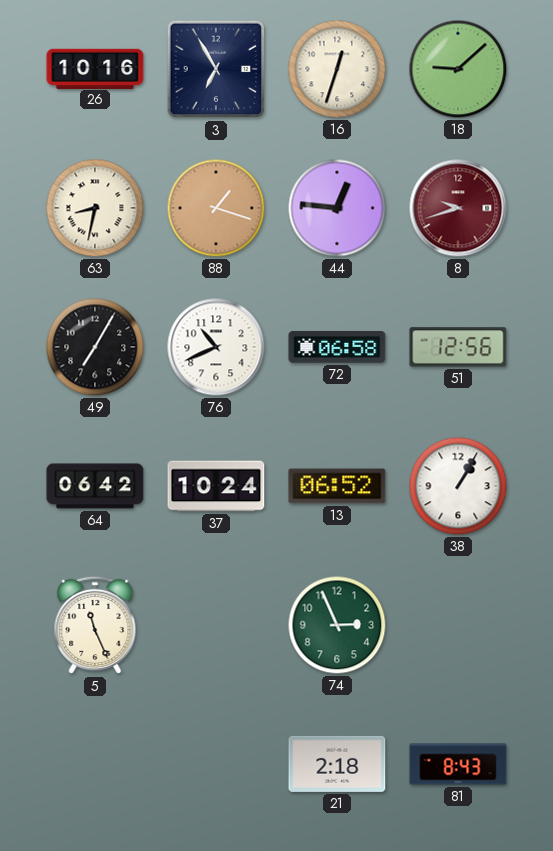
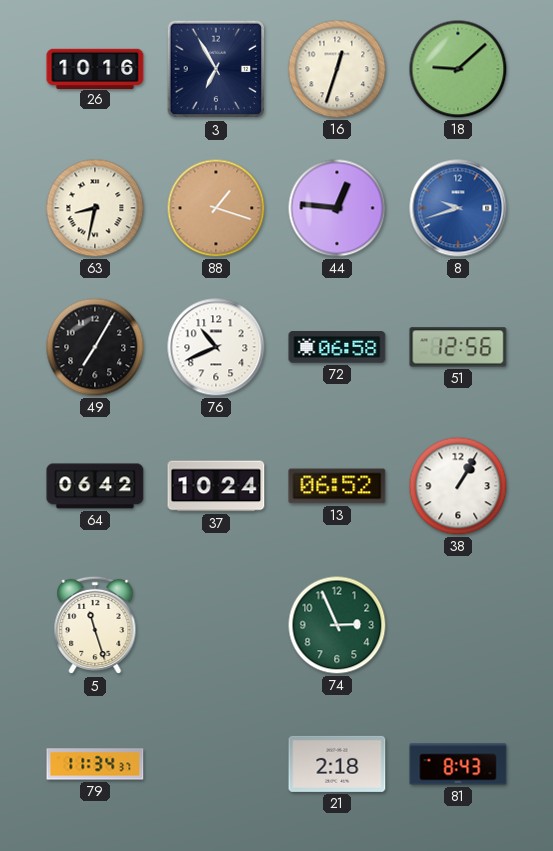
8 dial: burgundy -> blue
5: 11:26 -> 11:27
79: none -> 11:34
